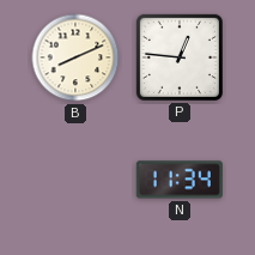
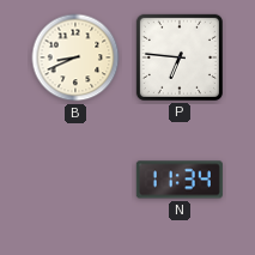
B: 8:11 -> 8:41
P: 12:46 -> 6:46
